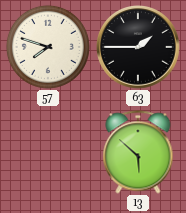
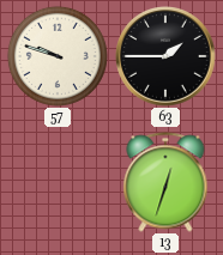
57: 7:48 -> 9:48
13: 5:52 -> 12:33
